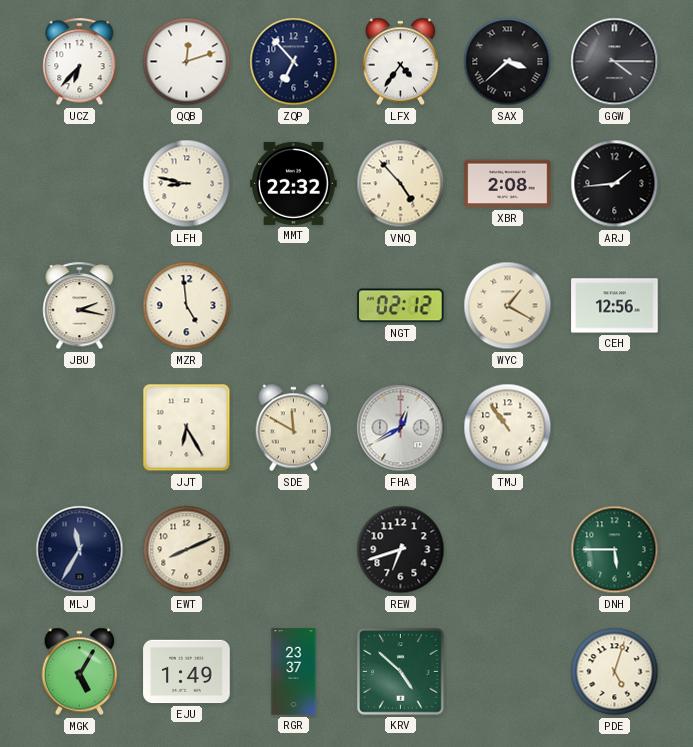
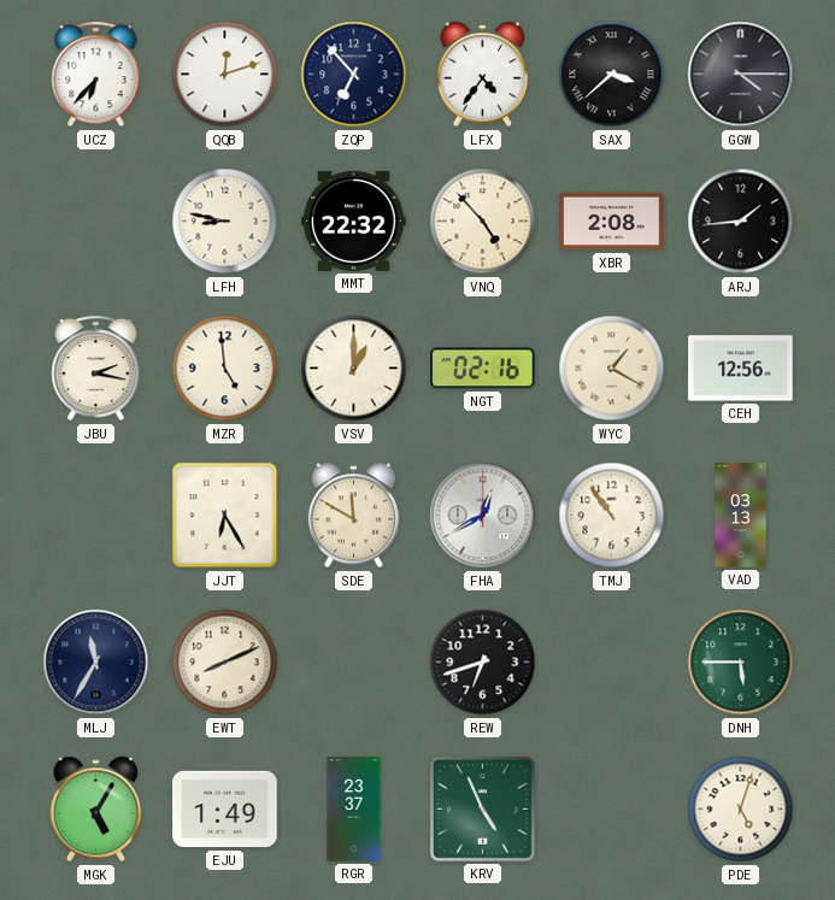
VSV: none -> 1:00
NGT: 02:12 -> 02:16
VAD: none -> 03:13
KRV: 4:52 -> 4:56
